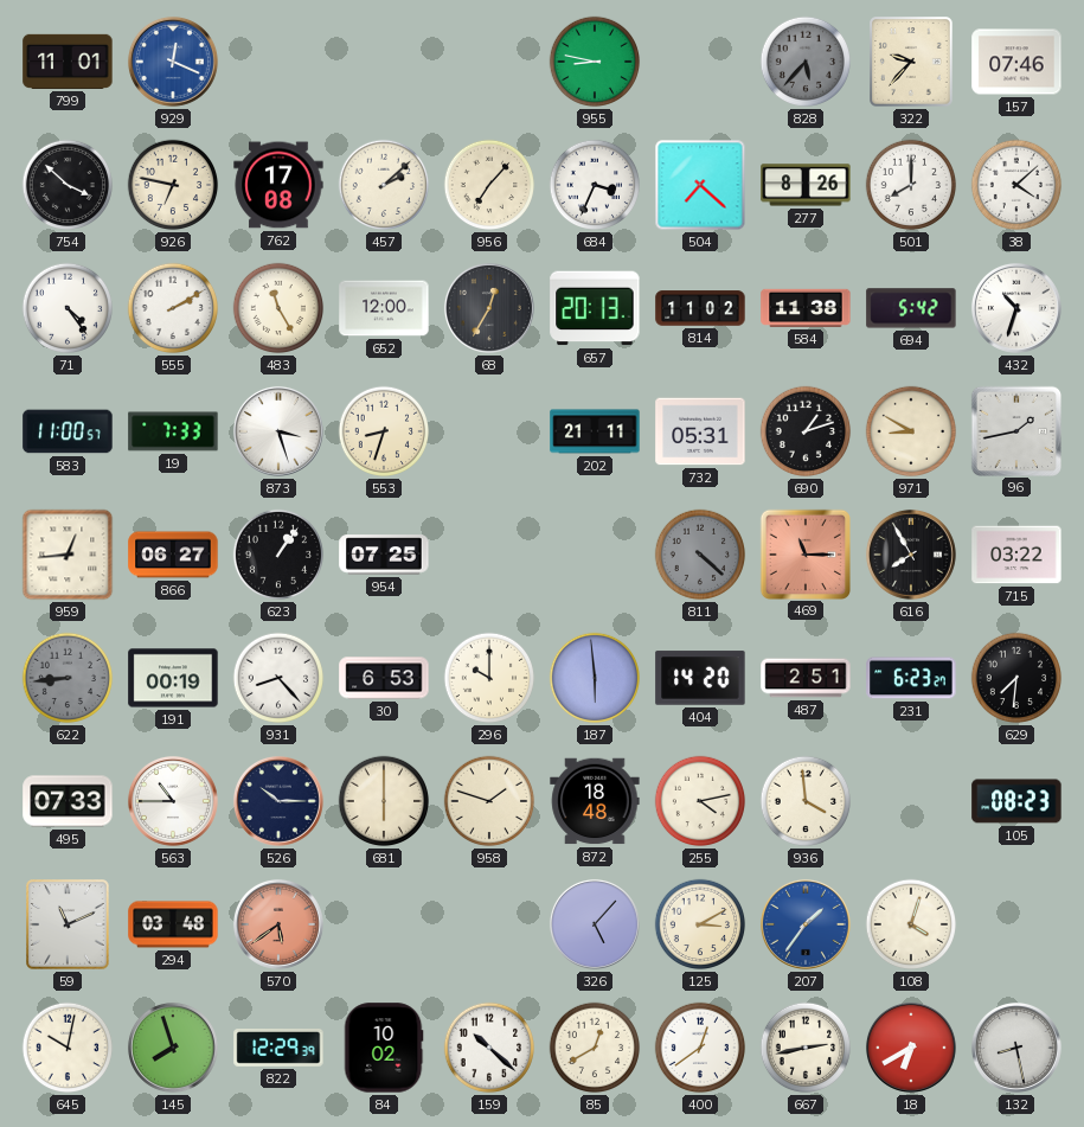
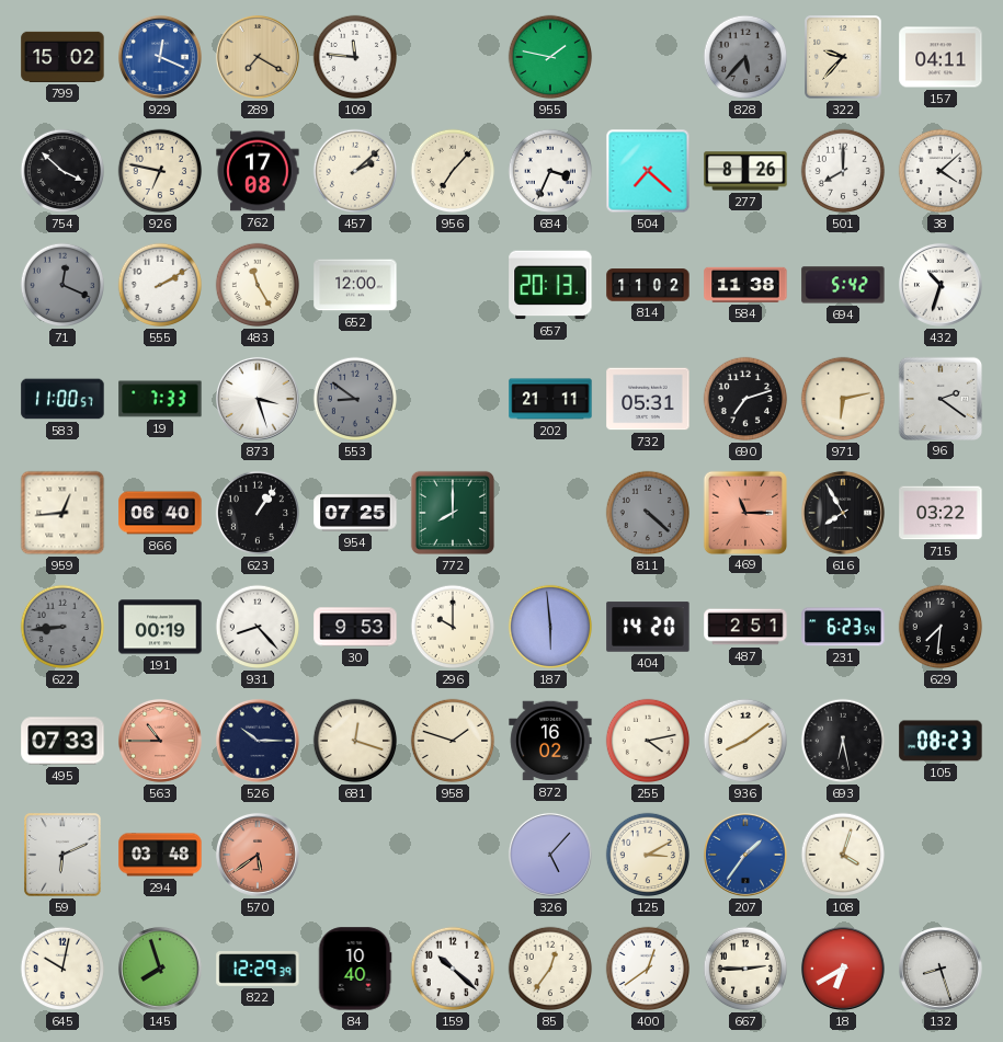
799: 11:01 -> 15:02
289: none -> 7:20
109: none -> 11:46
955: 8:47 -> 1:47
157: 07:46 -> 04:11
71: 4:24 -> 12:19
71 dial: white -> grey
68: 12:35 -> none
553: 8:33 -> 8:51
553 dial: cream -> grey
690: 1:12 -> 7:12
971: 8:50 -> 6:13
96: 1:43 -> 2:21
866: 06:27 -> 06:40
772: none -> 8:00
30: 6:53 -> 9:53
231: 6:23:27 -> 6:23:54
563 dial: white -> salmon
681: 6:00 -> 12:18
872: 18:48 -> 16:02
936: 3:59 -> 8:09
693: none -> 6:28
59: 11:11 -> 6:11
84: 10:02 -> 10:40
85: 12:40 -> 12:36
667: 2:43 -> 2:45
132: 8:28 -> 8:27
